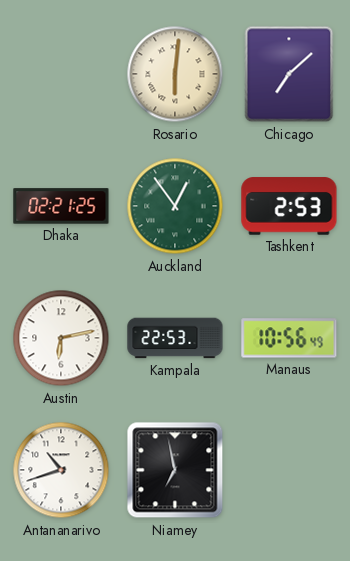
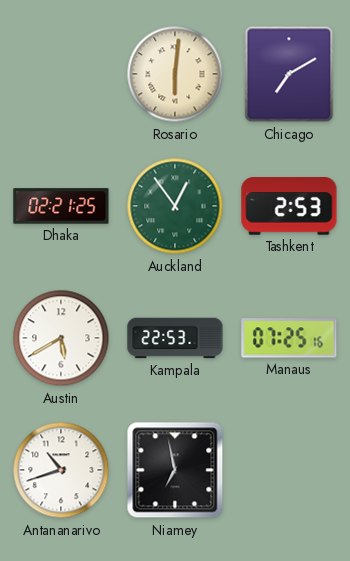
Chicago: 7:08 -> 7:10
Austin: 6:13 -> 5:40
Manaus: 10:56 -> 07:25
